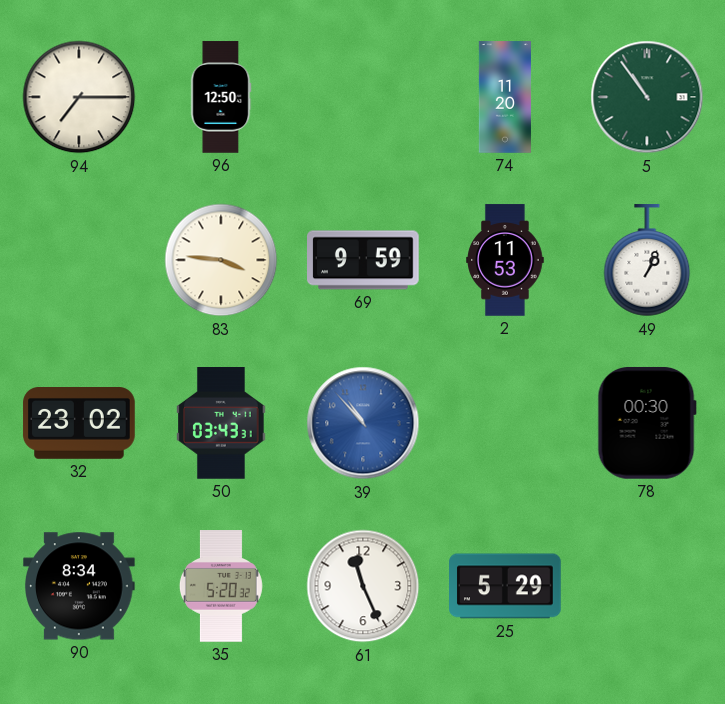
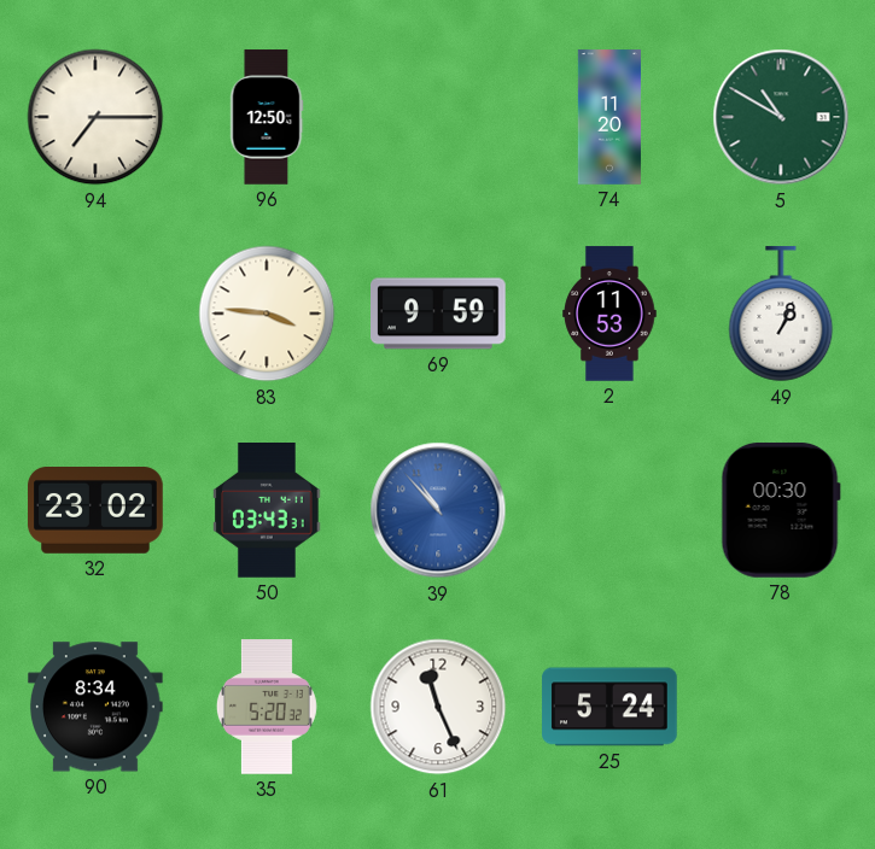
5: 10:54 -> 10:50
25: 5:29 -> 5:24
